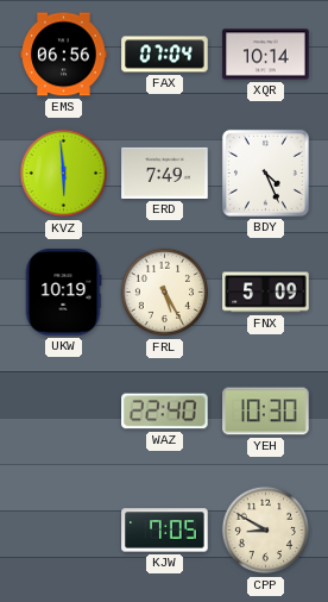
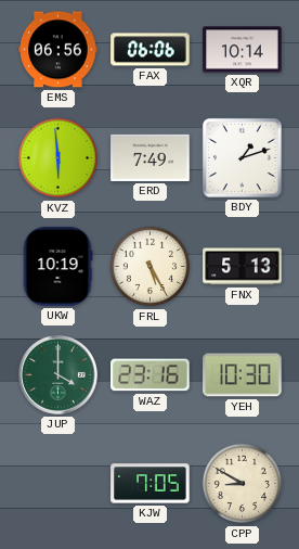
FAX: 07:04 -> 06:06
BDY: 4:26 -> 1:12
FNX: 5:09 -> 5:13
JUP: none -> 4:00
WAZ: 22:40 -> 23:16
